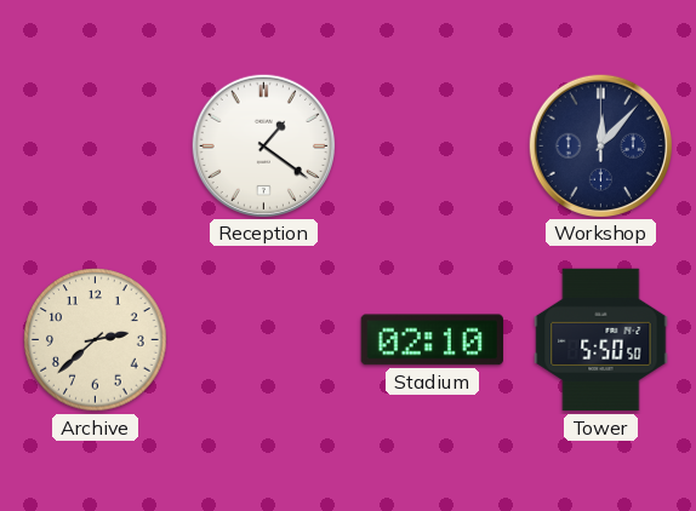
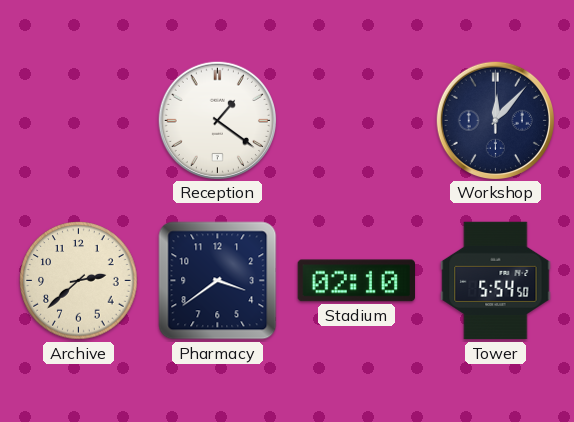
Pharmacy: none -> 3:39
Tower: 5:50 -> 5:54
